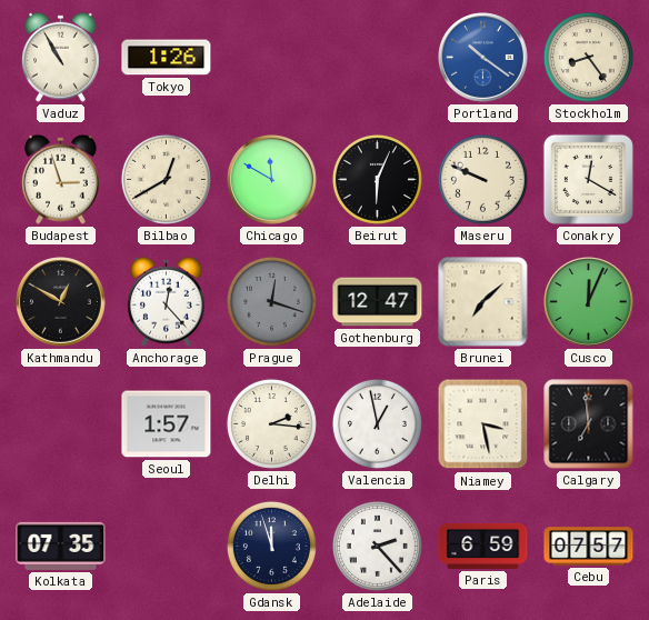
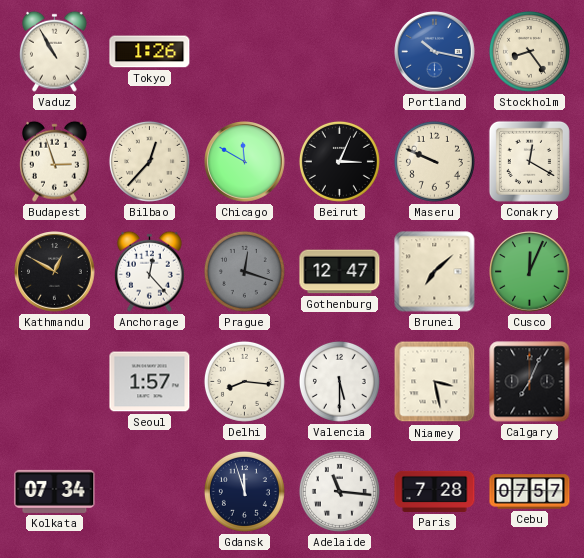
Portland: 10:21 -> 10:17
Bilbao: 12:40 -> 12:37
Beirut: 6:04 -> 3:04
Delhi: 2:16 -> 8:16
Valencia: 12:58 -> 5:30
Calgary: 6:59 -> 7:04
Kolkata: 07:35 -> 07:34
Adelaide: 2:23 -> 11:16
Paris: 6:59 -> 7:28
